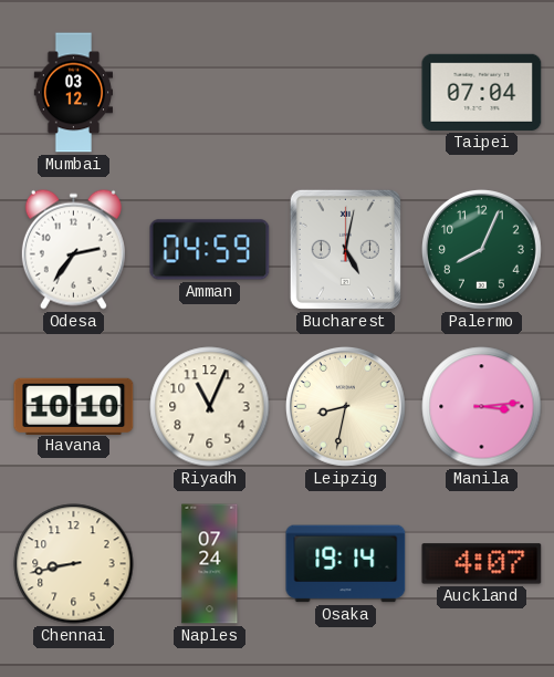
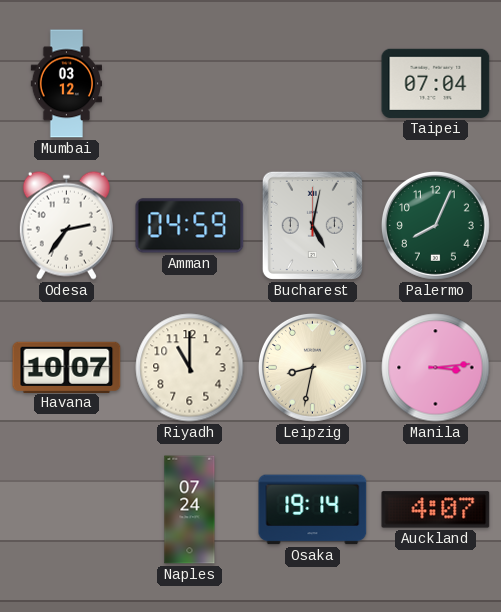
Havana: 10:10 -> 10:07
Riyadh: 11:04 -> 11:00
Chennai: 8:43 -> none
